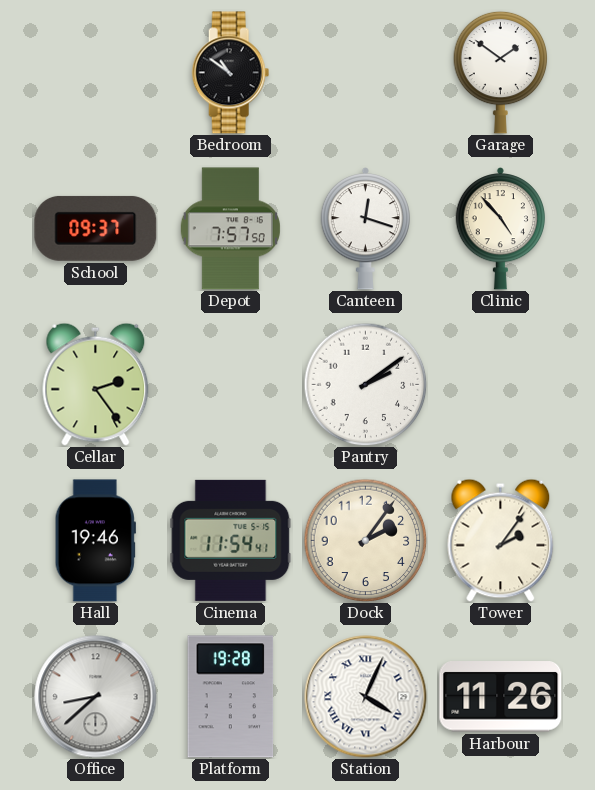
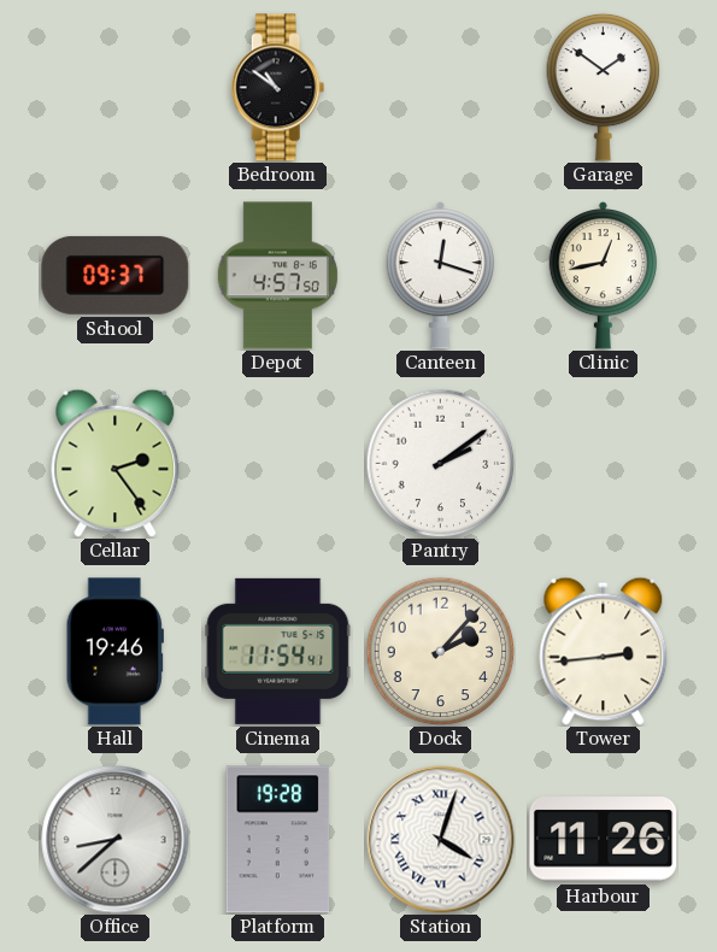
Depot: 7:57 -> 4:57
Clinic: 4:53 -> 12:43
Dock: 2:06 -> 2:07
Tower: 2:06 -> 2:44
Station: 4:04 -> 4:03
